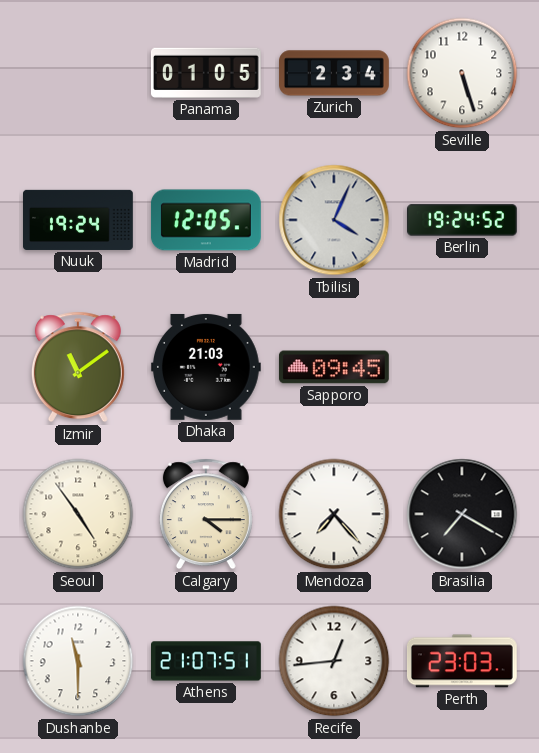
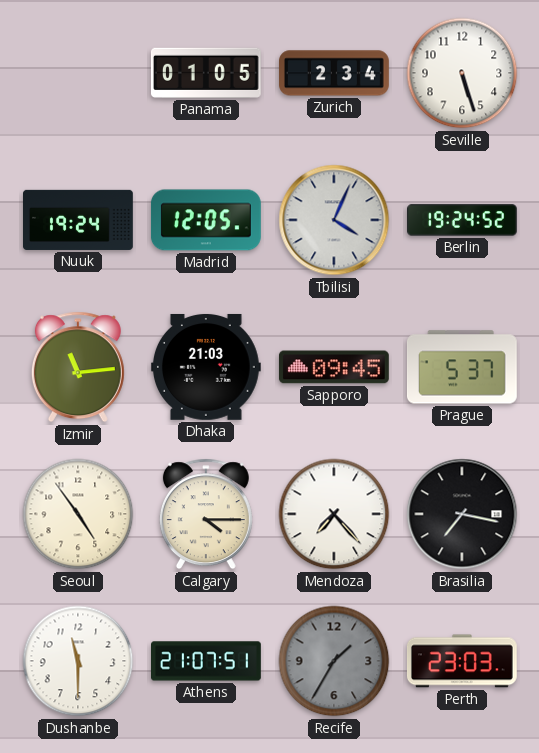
Izmir: 11:09 -> 11:14
Prague: none -> 5:37
Brasilia: 7:20 -> 7:17
Recife: 12:44 -> 1:35
Recife dial: white -> grey
